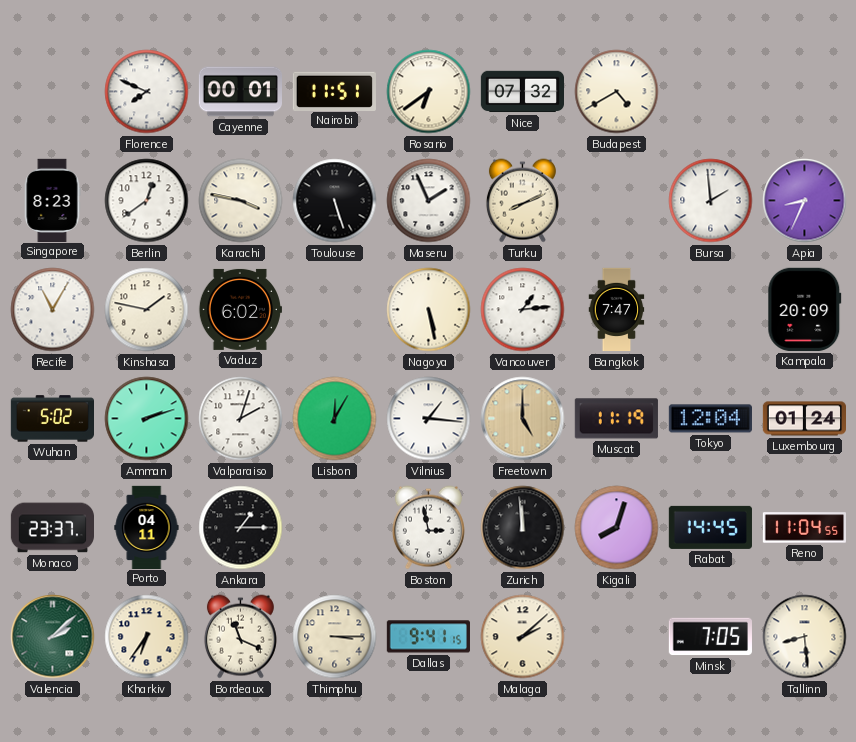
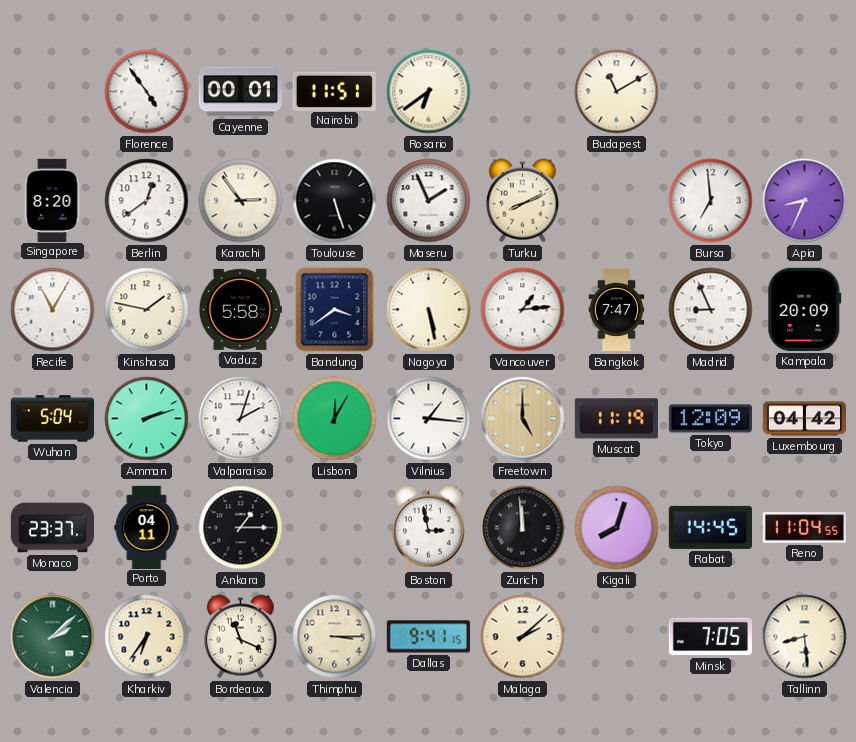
Florence: 7:49 -> 4:54
Nice: 07:32 -> none
Budapest: 4:40 -> 11:10
Singapore: 8:23 -> 8:20
Karachi: 3:47 -> 2:54
Bursa: 1:59 -> 6:59
Vaduz: 6:02 -> 5:58
Bandung: none -> 3:39
Madrid: none -> 8:56
Wuhan: 5:02 -> 5:04
Tokyo: 12:04 -> 12:09
Luxembourg: 01:24 -> 04:42
